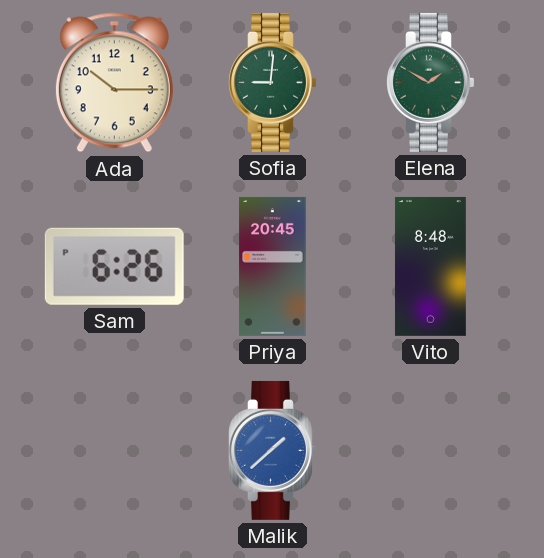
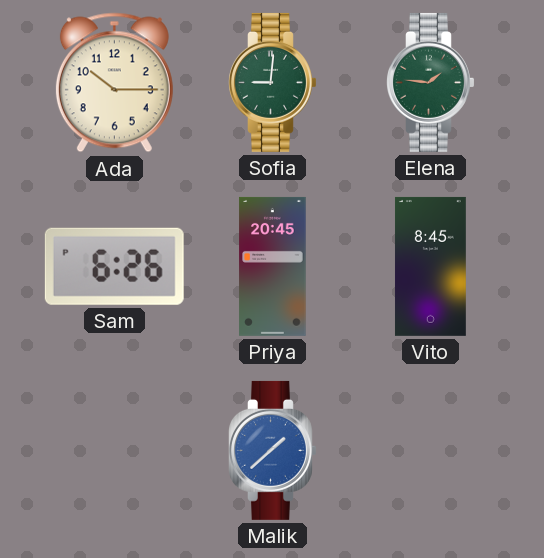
Elena: 1:50 -> 1:46
Vito: 8:48 -> 8:45
